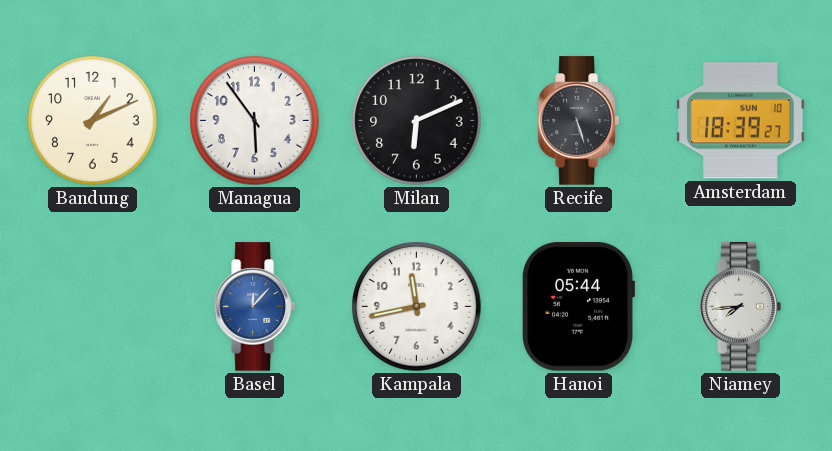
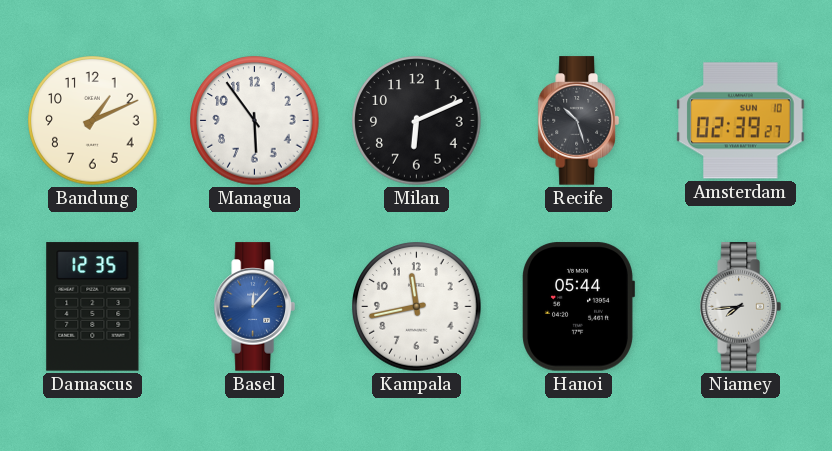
Recife: 5:27 -> 10:27
Amsterdam: 18:39 -> 02:39
Damascus: none -> 12:35
